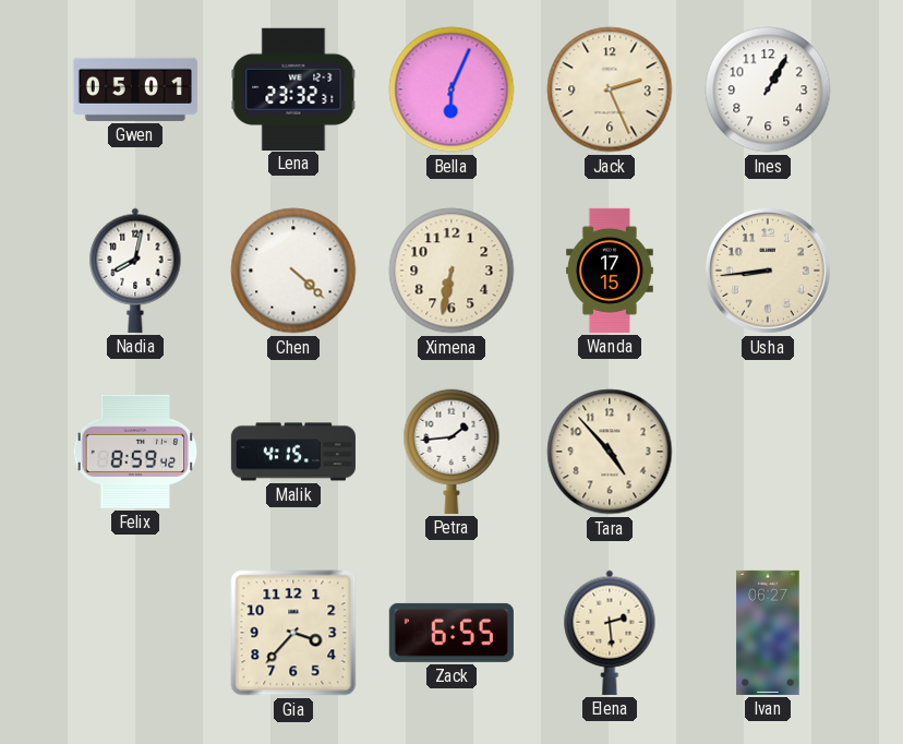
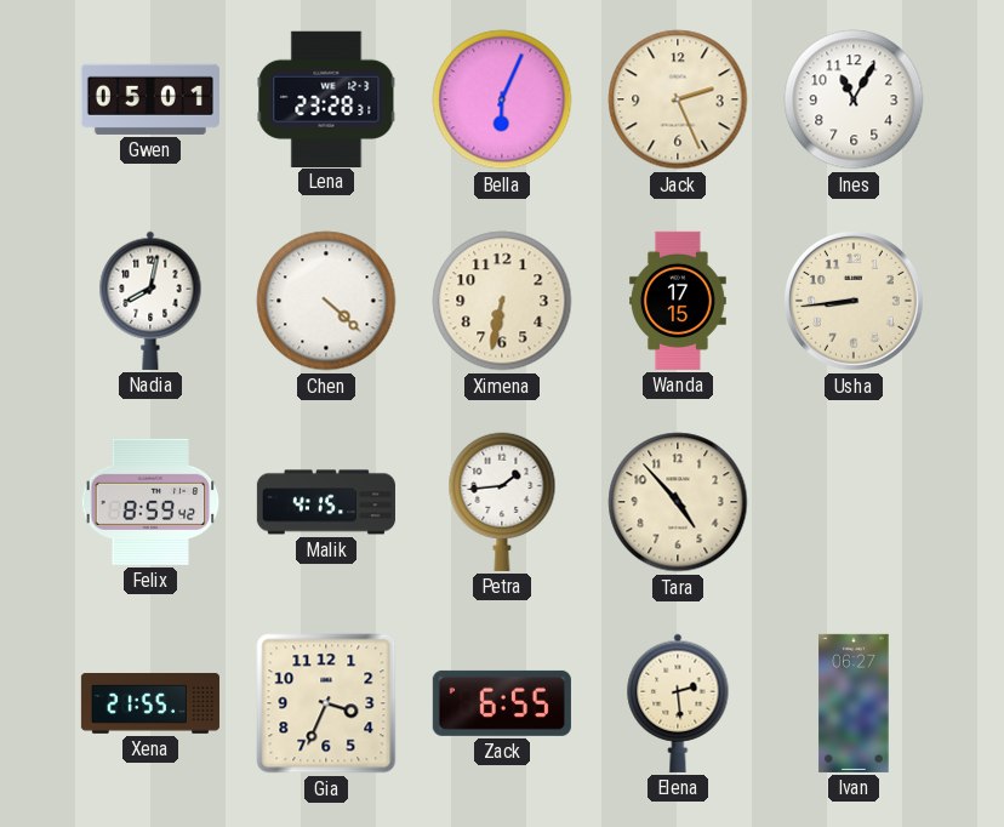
Lena: 23:32 -> 23:28
Ines: 1:05 -> 11:05
Xena: none -> 21:55
Gia: 3:37 -> 3:34
